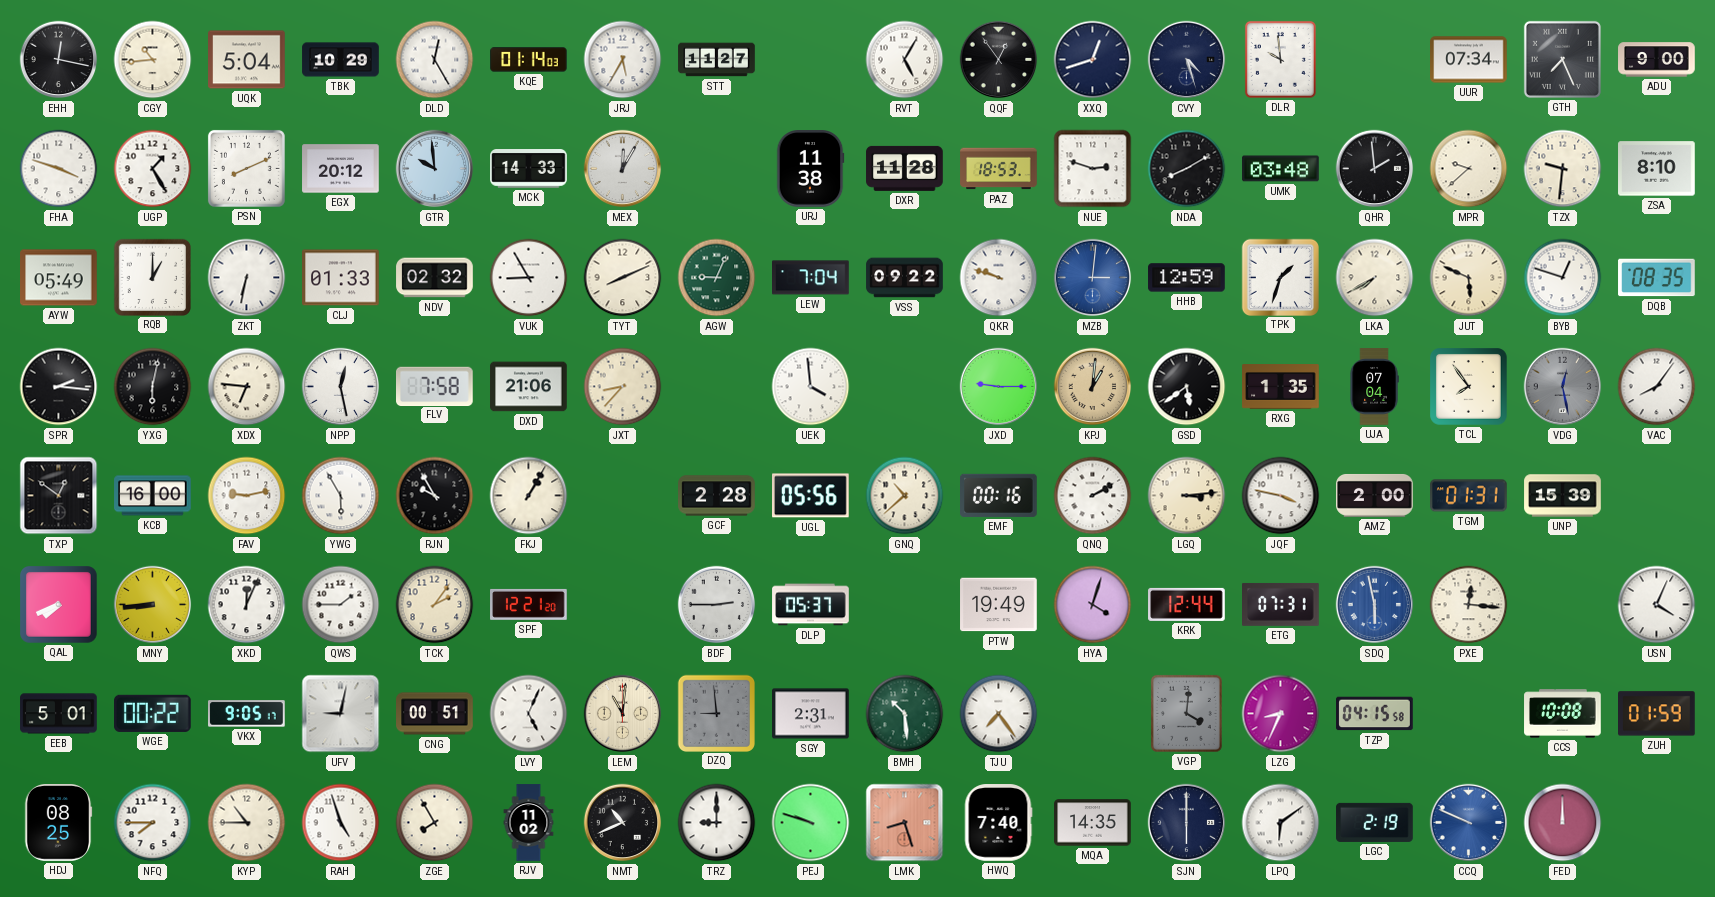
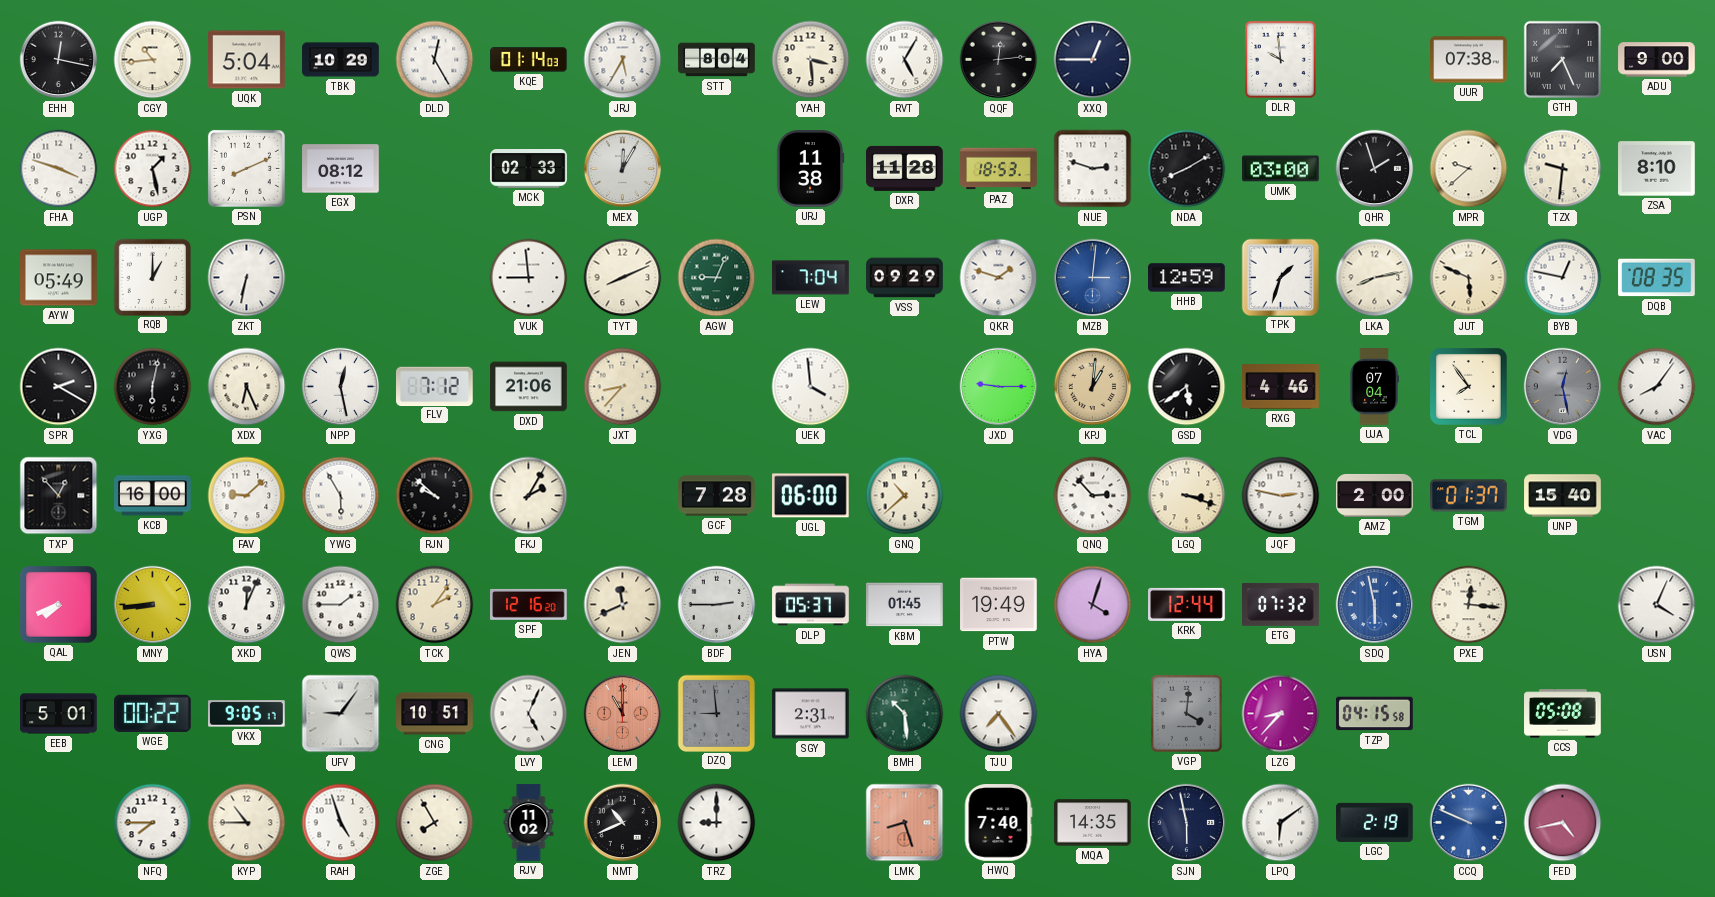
STT: 11:27 -> 8:04
YAH: none -> 3:29
QQF: 12:54 -> 12:14
XXQ: 12:42 -> 12:45
CVY: 4:27 -> none
UUR: 07:34 -> 07:38
UGP: 1:25 -> 1:28
EGX: 20:12 -> 08:12
GTR: 9:59 -> none
MCK: 14:33 -> 02:33
UMK: 03:48 -> 03:00
QHR: 1:59 -> 1:57
CLJ: 01:33 -> none
NDV: 02:32 -> none
VUK: 8:55 -> 8:59
VSS: 09:22 -> 09:29
QKR: 9:48 -> 1:48
LKA: 7:40 -> 8:13
BYB: 12:48 -> 12:47
SPR: 2:16 -> 2:20
XDX: 6:46 -> 6:26
FLV: 7:58 -> 7:12
RXG: 1:35 -> 4:46
TXP: 12:51 -> 12:53
FAV: 9:13 -> 9:08
RJN: 9:55 -> 9:52
FKJ: 1:05 -> 2:05
GCF: 2:28 -> 7:28
UGL: 05:56 -> 06:00
EMF: 00:16 -> none
QNQ: 2:10 -> 2:53
LGQ: 3:14 -> 3:18
JQF: 3:47 -> 2:47
TGM: 01:31 -> 01:37
UNP: 15:39 -> 15:40
SPF: 12:21 -> 12:16
JEN: none -> 11:41
KBM: none -> 01:45
ETG: 07:31 -> 07:32
UFV: 9:02 -> 9:06
CNG: 00:51 -> 10:51
LEM: 11:01 -> 11:00
LEM dial: cream -> salmon
LZG: 8:34 -> 8:37
CCS: 10:08 -> 05:08
ZUH: 01:59 -> none
HDJ: 08:25 -> none
PEJ: 9:48 -> none
SJN: 6:00 -> 5:58
FED: 12:00 -> 4:43
